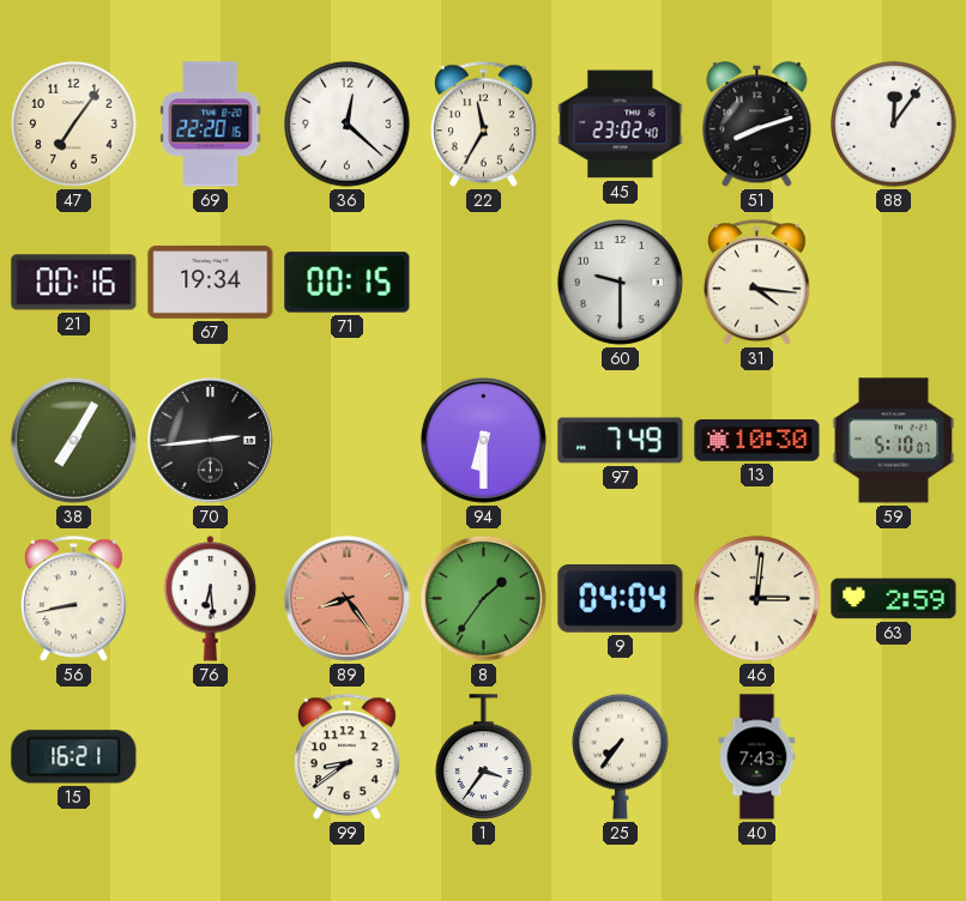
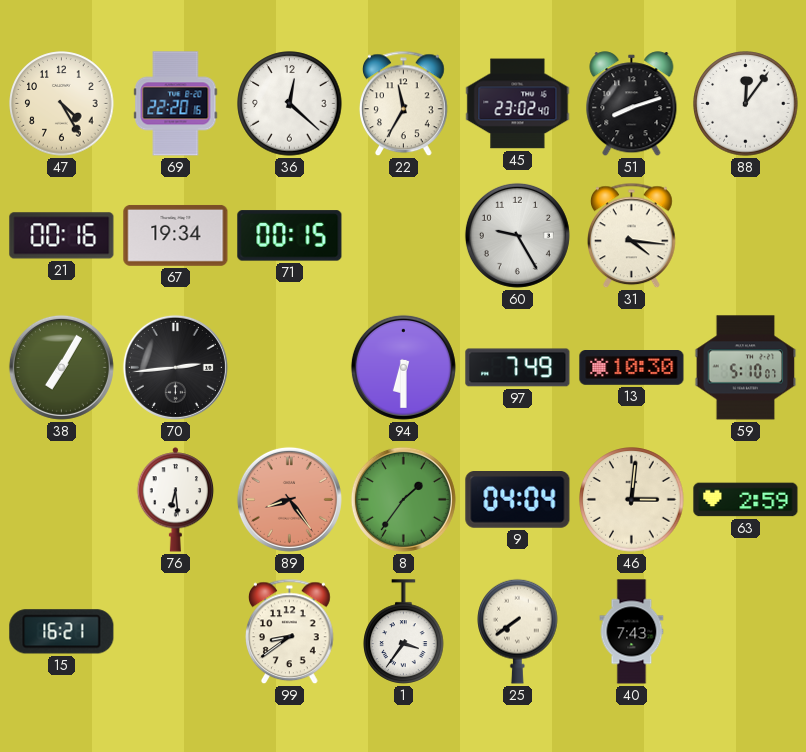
47: 7:06 -> 4:25
60: 9:30 -> 9:25
56: 8:43 -> none
25: 7:36 -> 7:39
